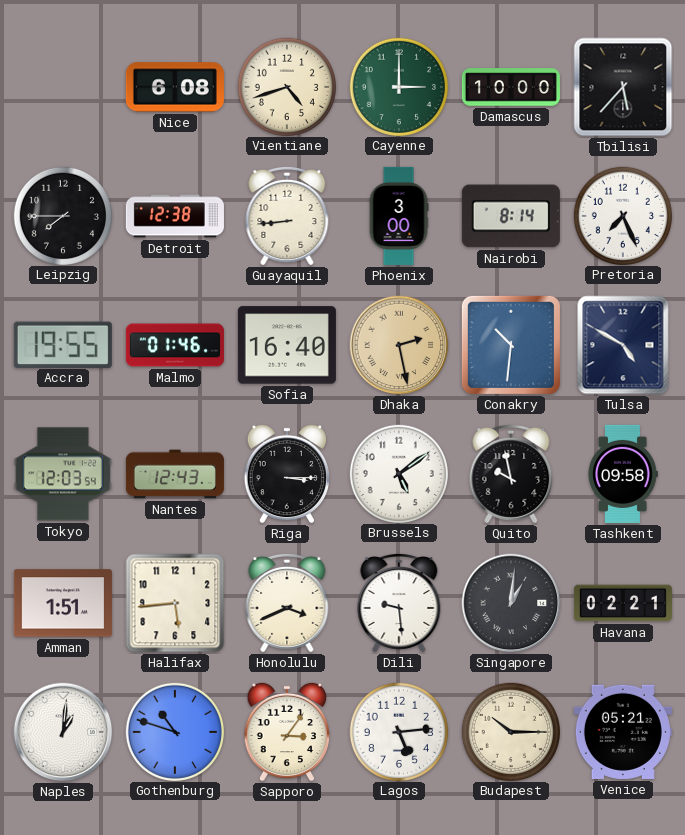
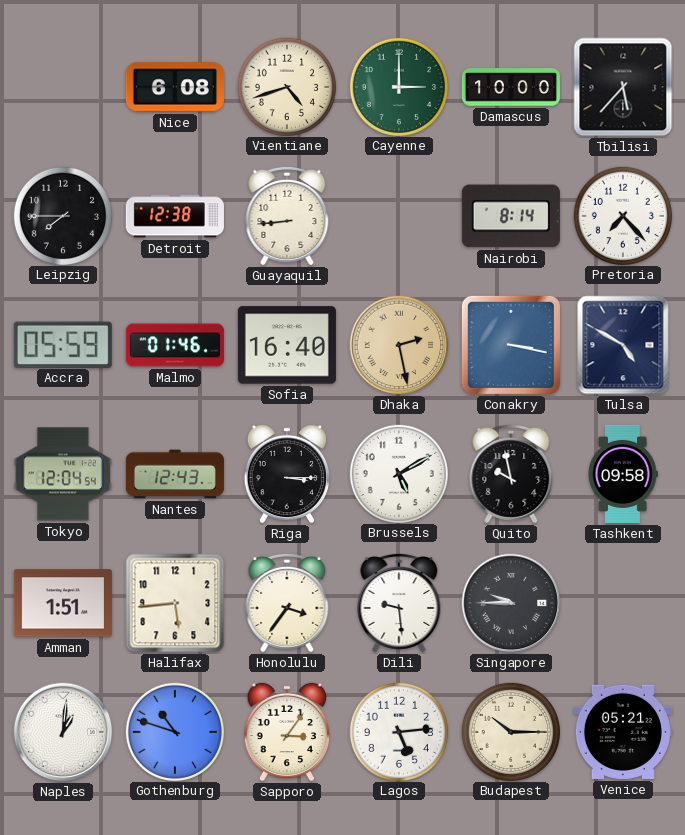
Phoenix: 3:00 -> none
Pretoria: 7:26 -> 7:23
Accra: 19:55 -> 05:59
Conakry: 10:31 -> 3:17
Tokyo: 12:03 -> 12:04
Brussels: 5:09 -> 5:10
Honolulu: 3:41 -> 3:36
Singapore: 1:01 -> 9:45
Havana: 02:21 -> none
